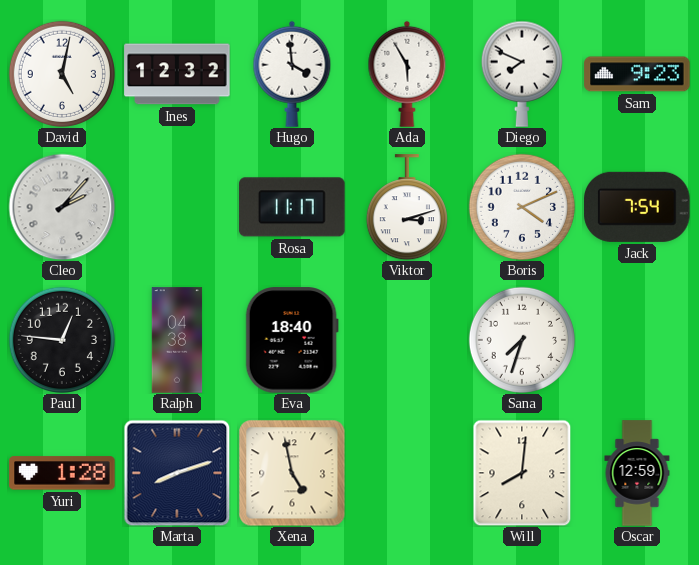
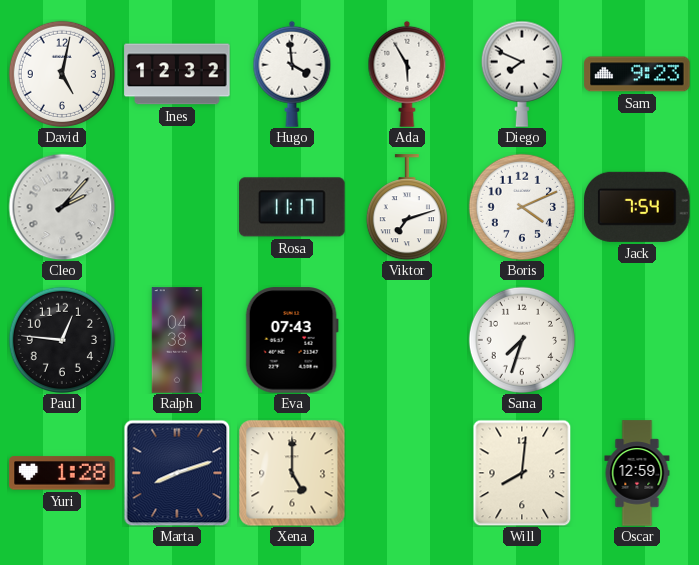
Viktor: 3:12 -> 7:12
Eva: 18:40 -> 07:43
Xena: 4:58 -> 5:00
